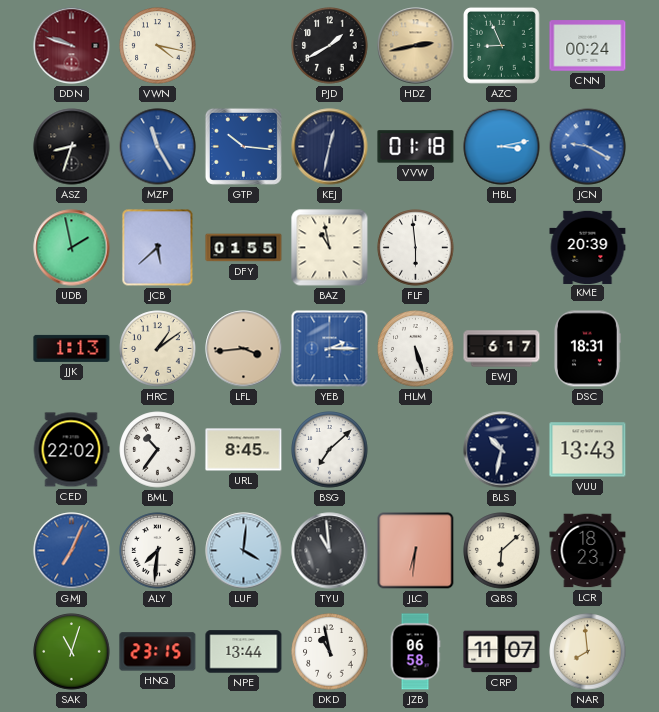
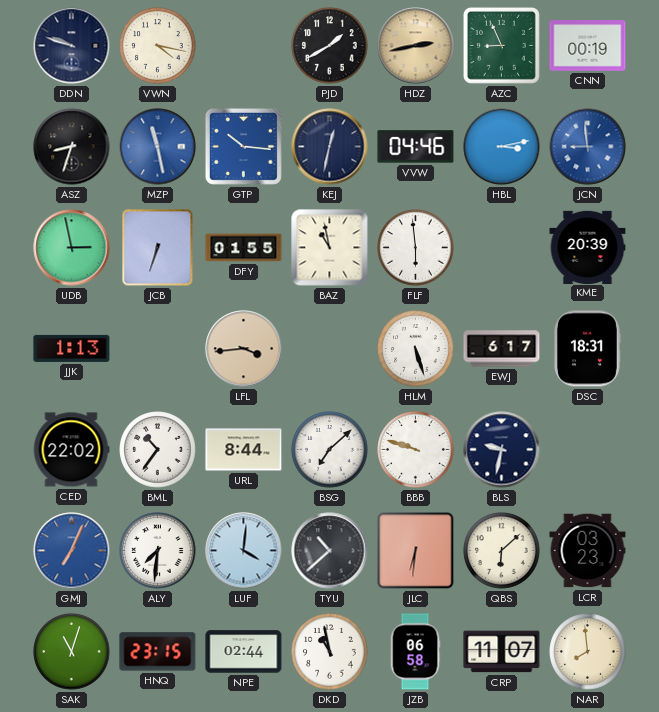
DDN dial: burgundy -> navy
CNN: 00:24 -> 00:19
MZP: 11:25 -> 11:28
VVW: 01:18 -> 04:46
JCN: 9:20 -> 8:59
UDB: 1:58 -> 2:58
JCB: 5:38 -> 6:33
HRC: 1:09 -> none
YEB: 2:15 -> none
URL: 8:45 -> 8:44
BBB: none -> 9:48
BLS: 10:32 -> 9:32
VUU: 13:43 -> none
TYU: 10:59 -> 10:38
LCR: 18:23 -> 03:23
NPE: 13:44 -> 02:44
